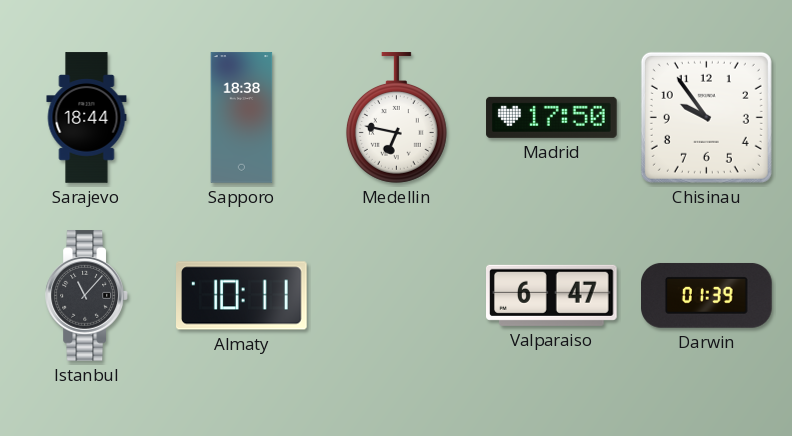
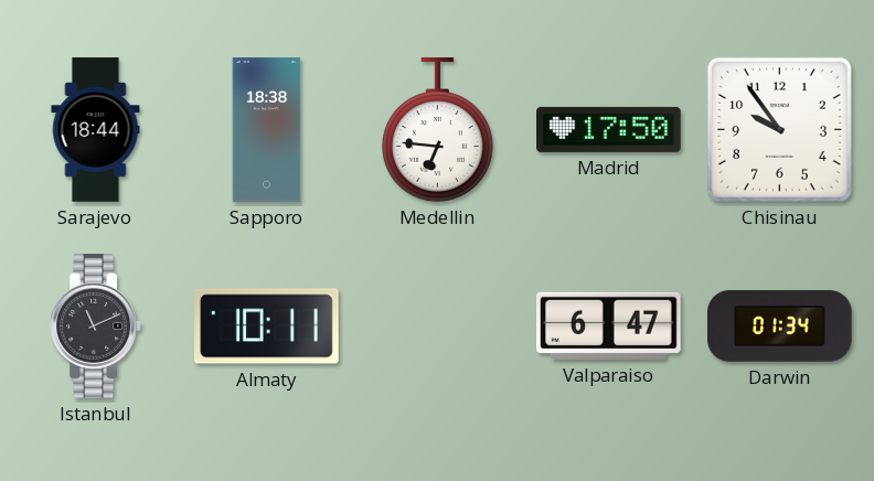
Medellin: 6:47 -> 6:46
Istanbul: 11:07 -> 11:11
Darwin: 01:39 -> 01:34
